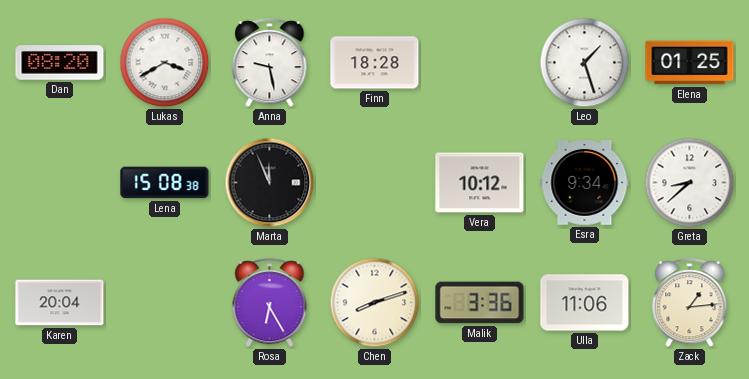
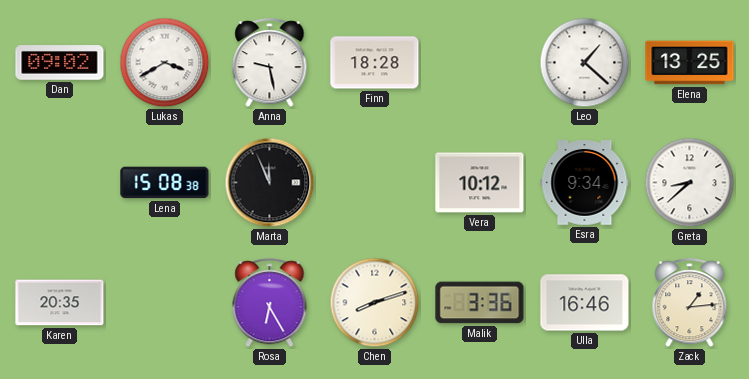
Dan: 08:20 -> 09:02
Leo: 1:27 -> 1:22
Elena: 01:25 -> 13:25
Karen: 20:04 -> 20:35
Ulla: 11:06 -> 16:46
